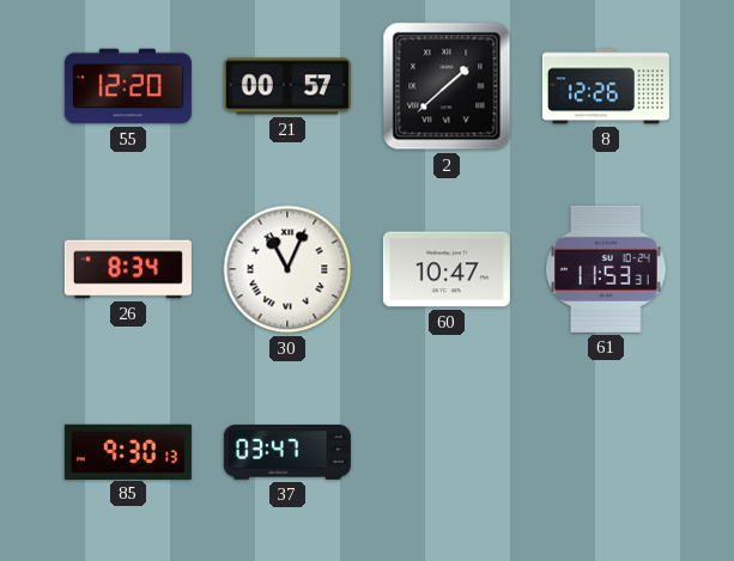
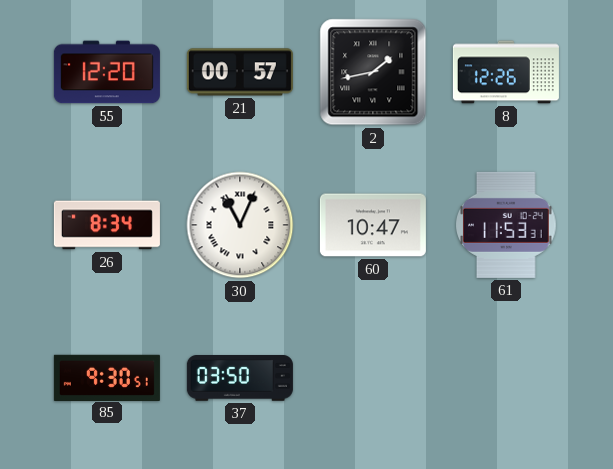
2: 1:38 -> 1:43
85: 9:30:13 -> 9:30:51
37: 03:47 -> 03:50
